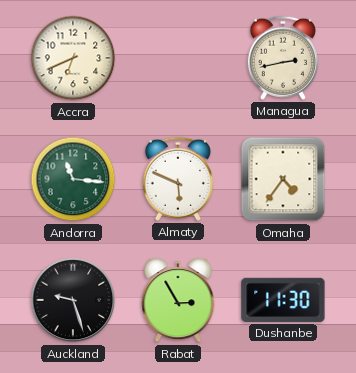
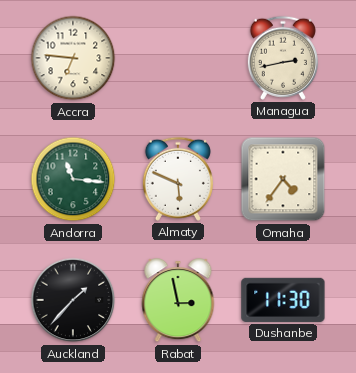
Accra: 6:41 -> 6:46
Auckland: 9:27 -> 1:37
Rabat: 2:55 -> 2:58
